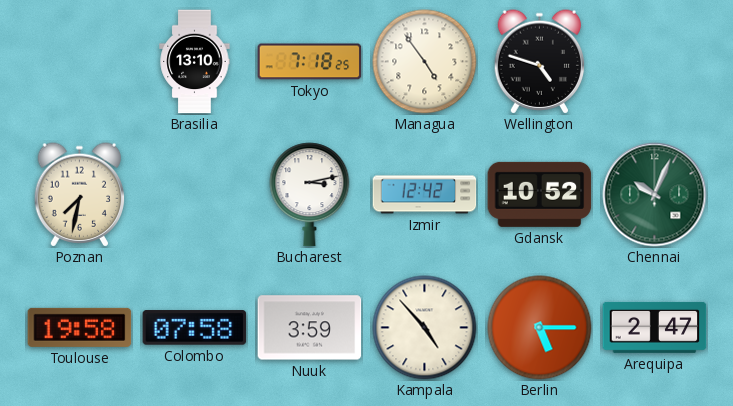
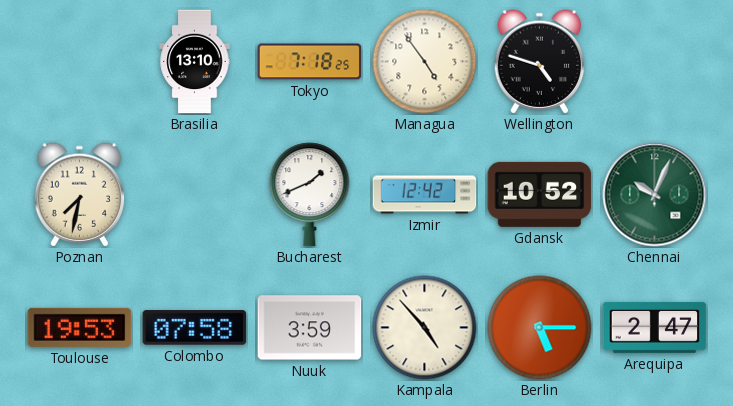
Bucharest: 3:13 -> 1:41
Toulouse: 19:58 -> 19:53
